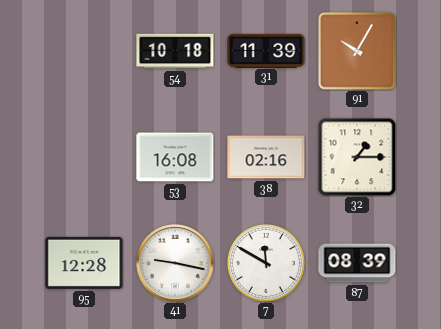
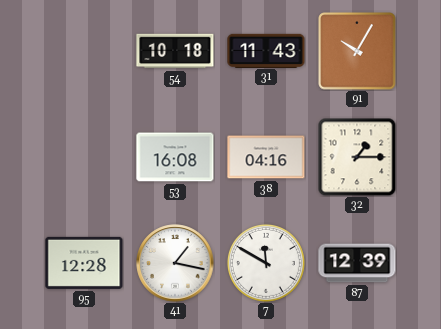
31: 11:39 -> 11:43
38: 02:16 -> 04:16
41: 9:17 -> 1:17
87: 08:39 -> 12:39
